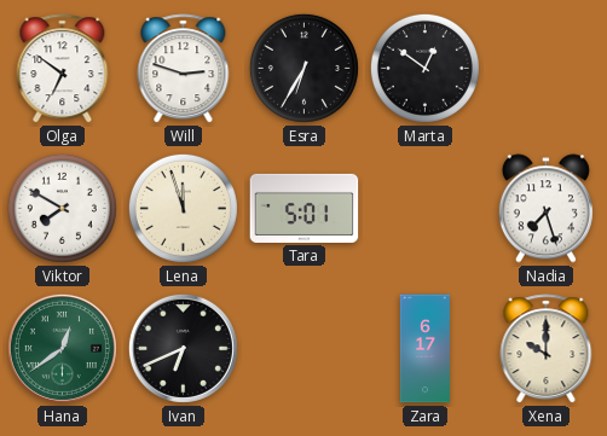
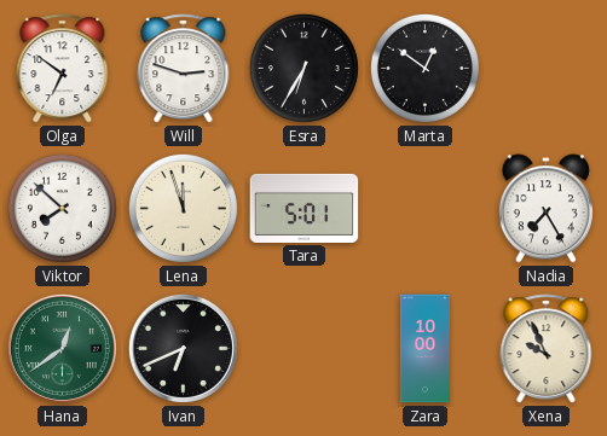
Viktor: 7:50 -> 7:52
Nadia: 7:27 -> 7:25
Zara: 6:17 -> 10:00
Xena: 10:00 -> 9:56
